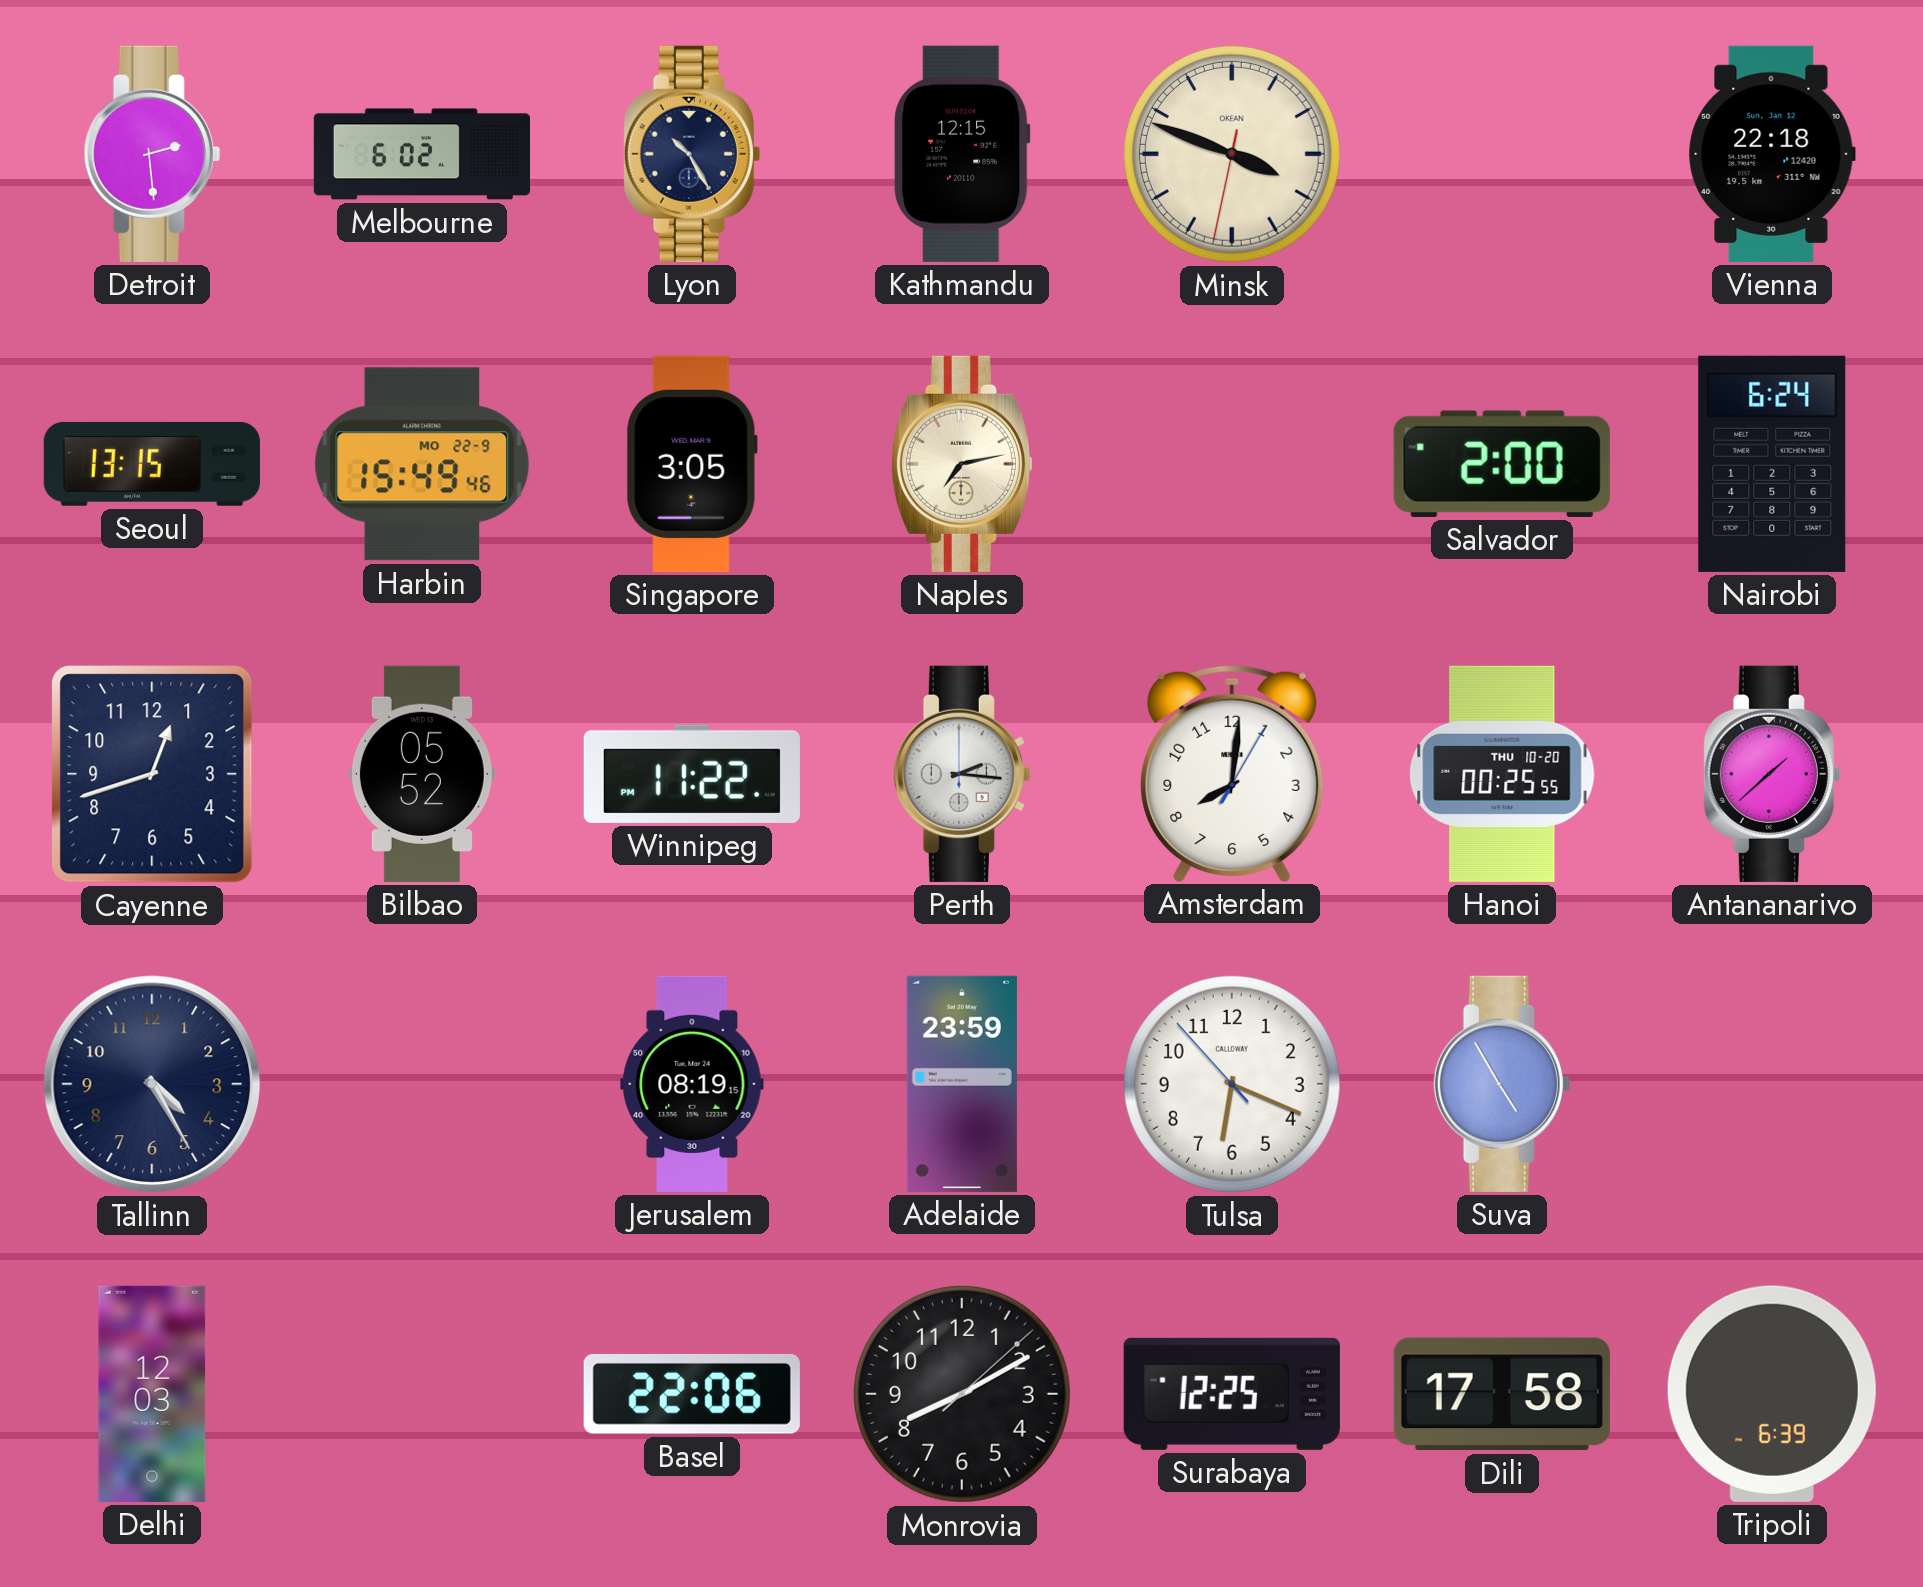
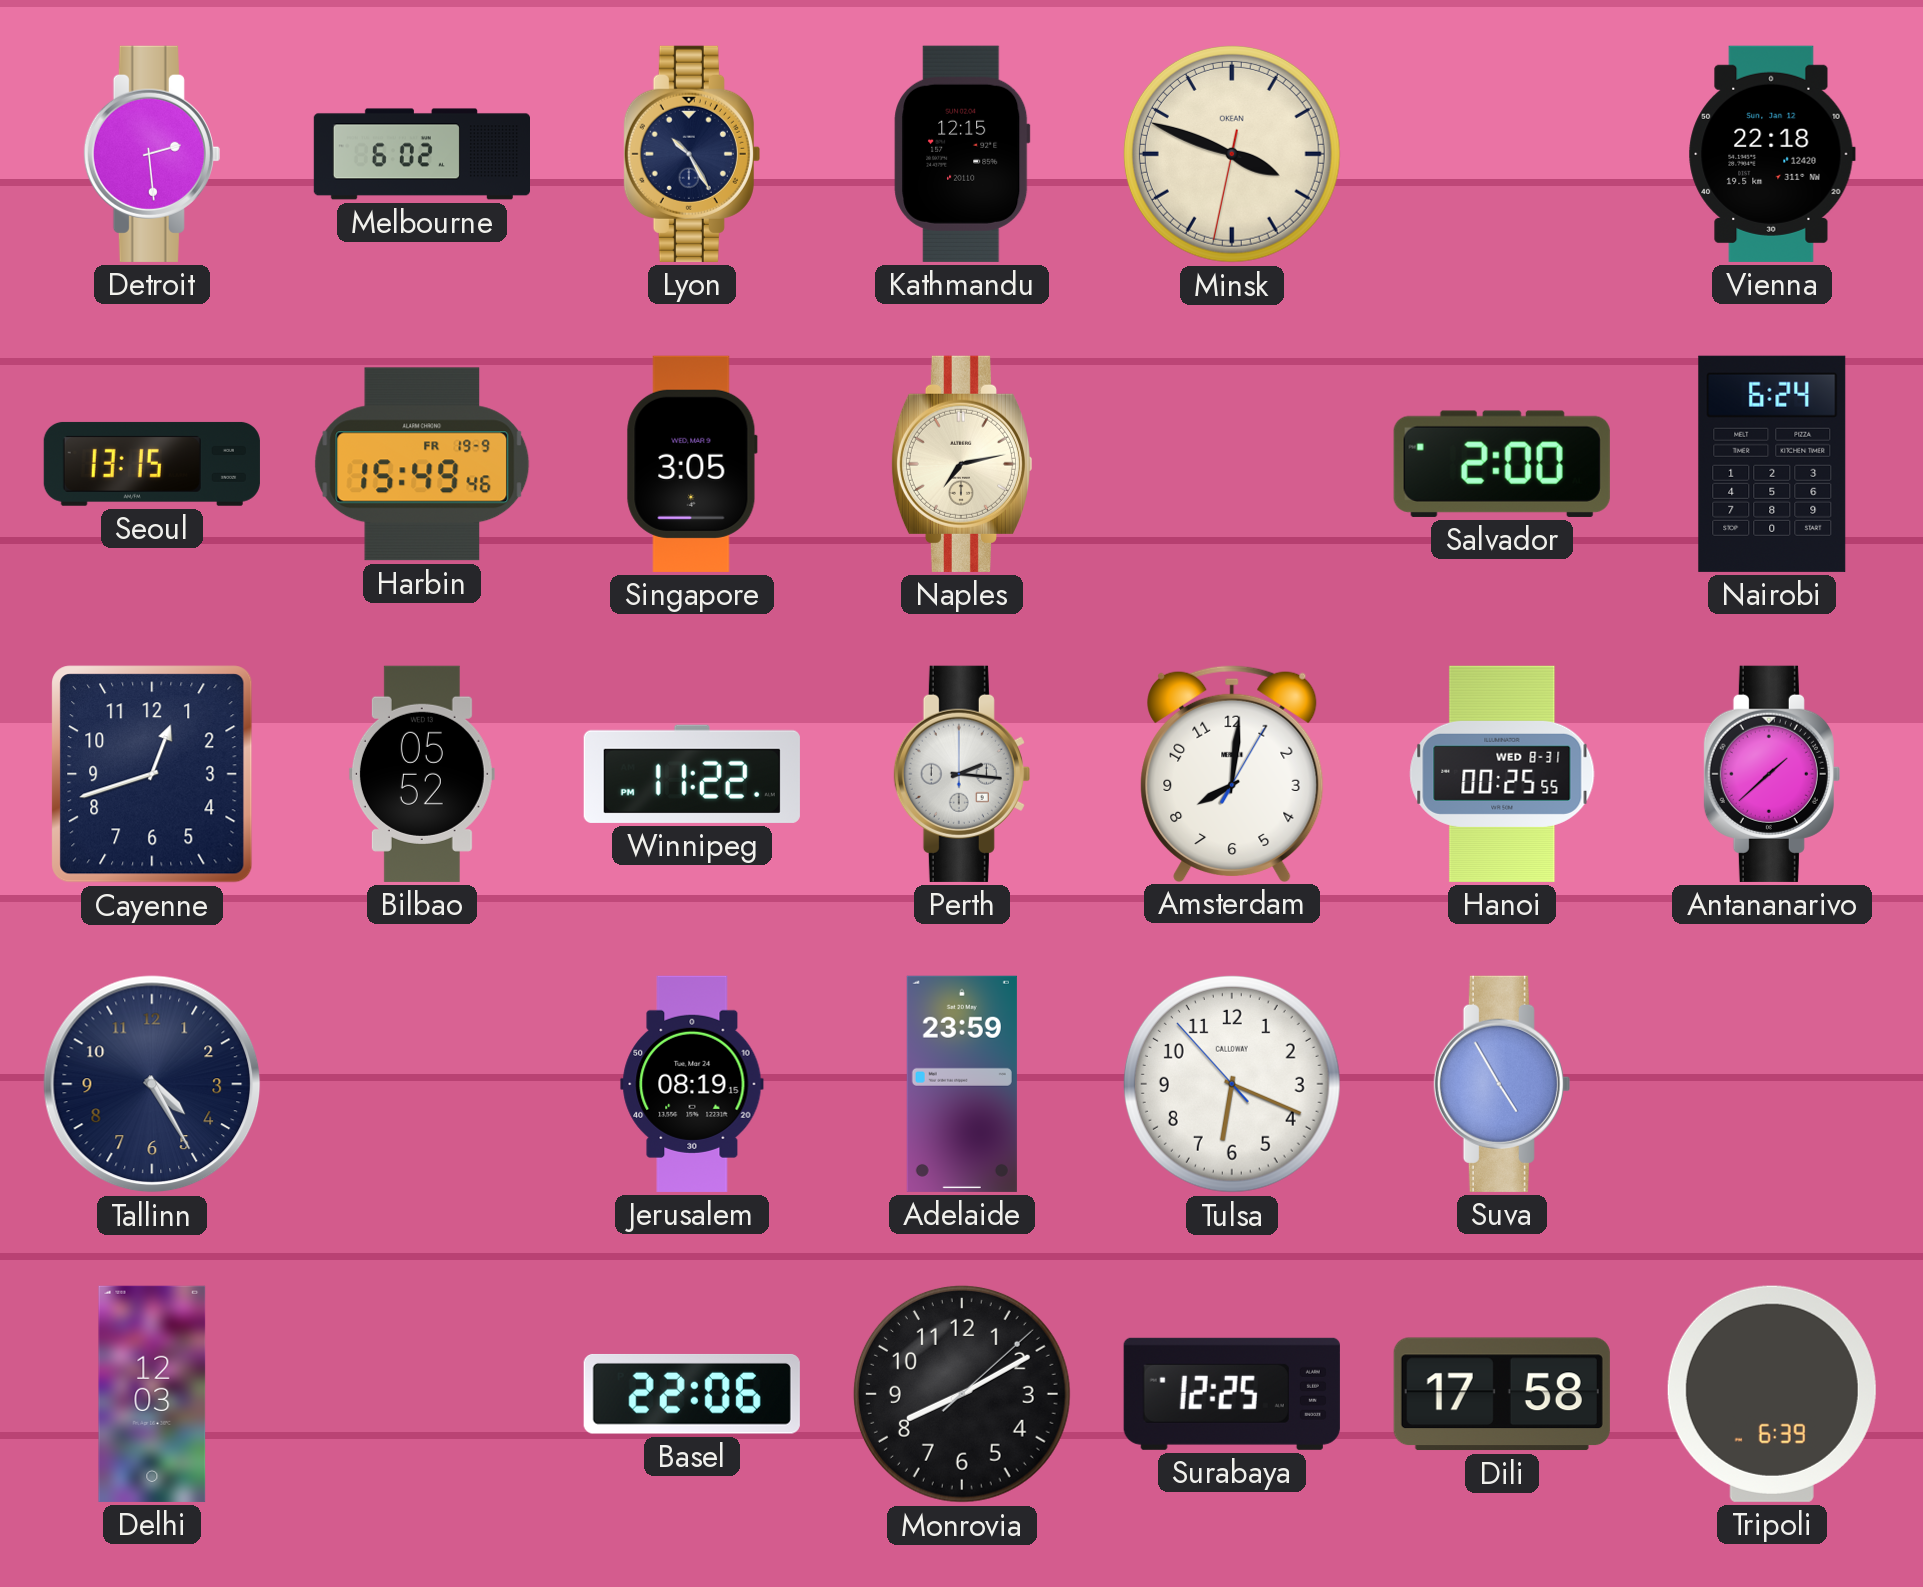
Harbin date: MO 22-9 -> FR 19-9
Hanoi date: THU 10-20 -> WED 8-31
